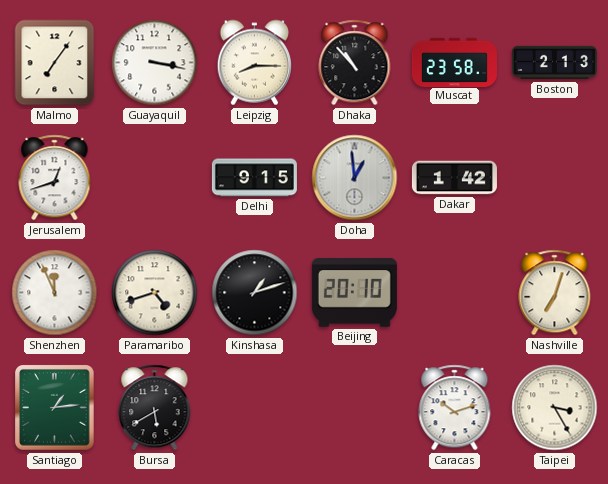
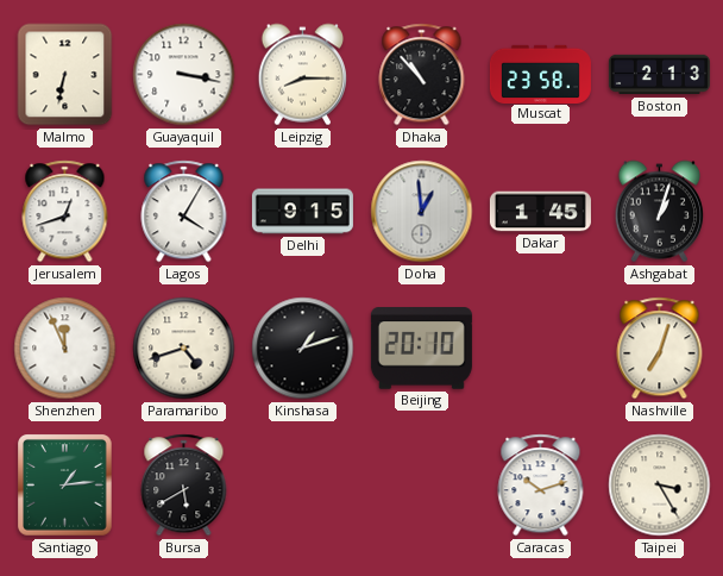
Malmo: 7:06 -> 6:32
Lagos: none -> 4:05
Dakar: 1:42 -> 1:45
Ashgabat: none -> 1:03
